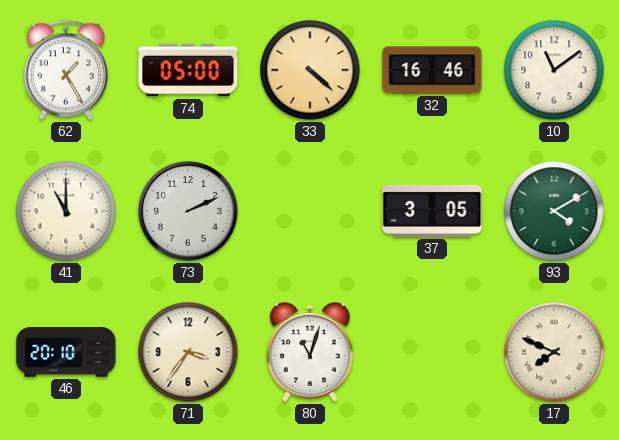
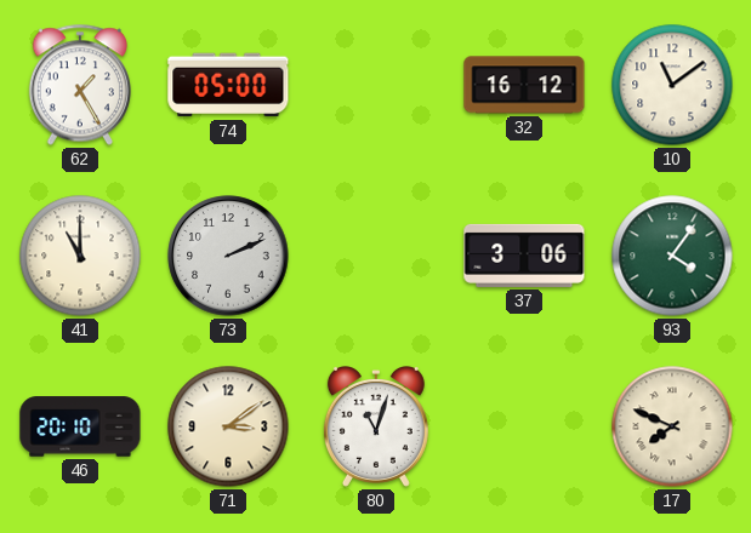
33: 4:22 -> none
32: 16:46 -> 16:12
37: 3:05 -> 3:06
93: 4:10 -> 4:06
71: 3:36 -> 3:09
